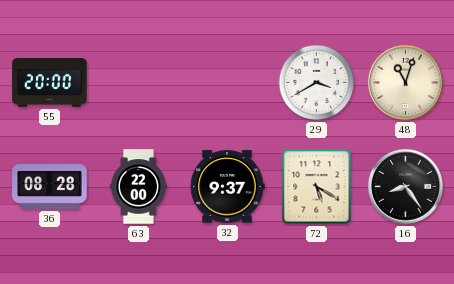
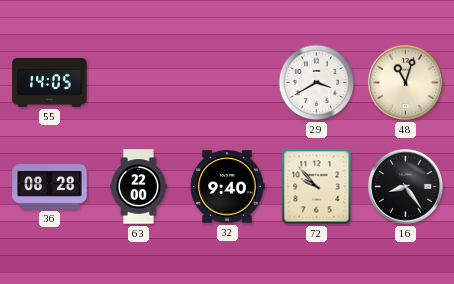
55: 20:00 -> 14:05
32: 9:37 -> 9:40
72: 5:20 -> 9:53
